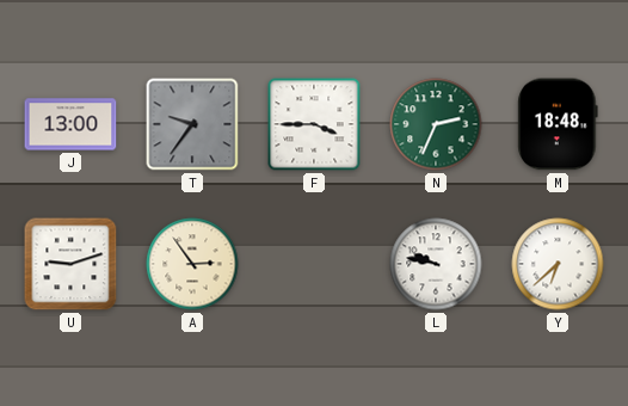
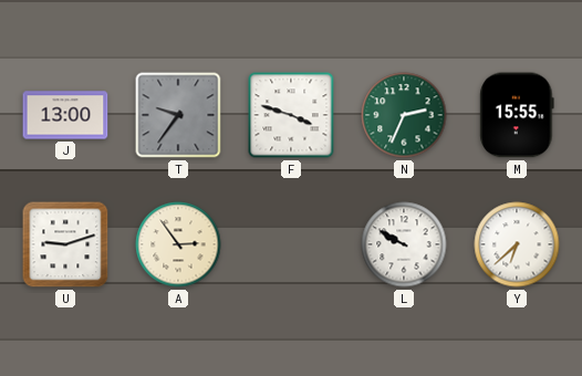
F: 3:45 -> 3:48
M: 18:48 -> 15:55
L: 9:47 -> 9:50
